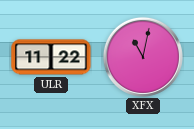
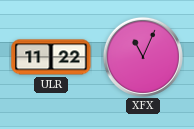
XFX: 11:02 -> 11:04
